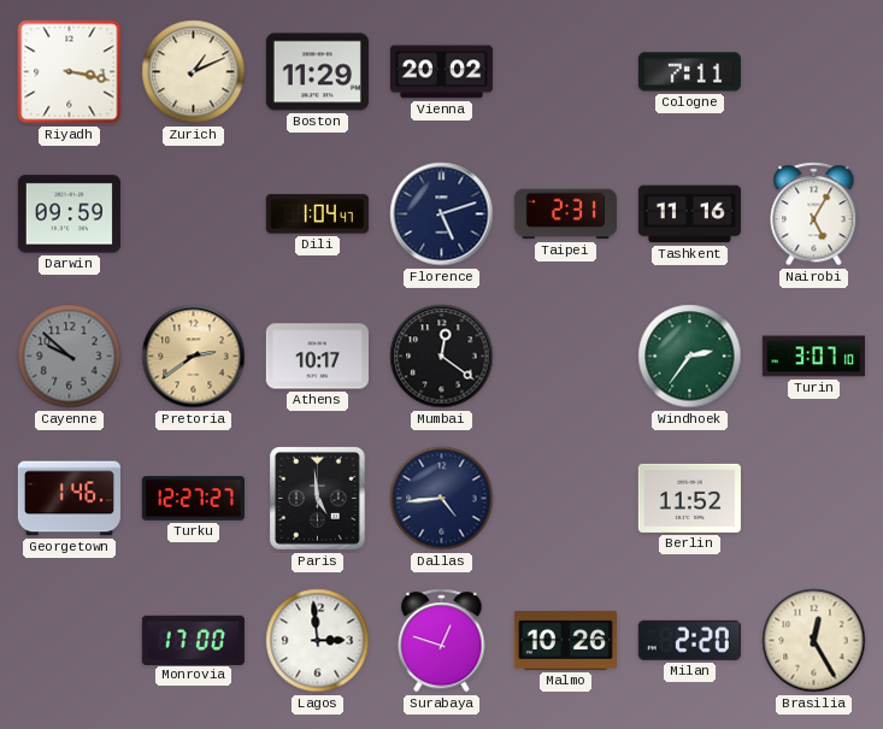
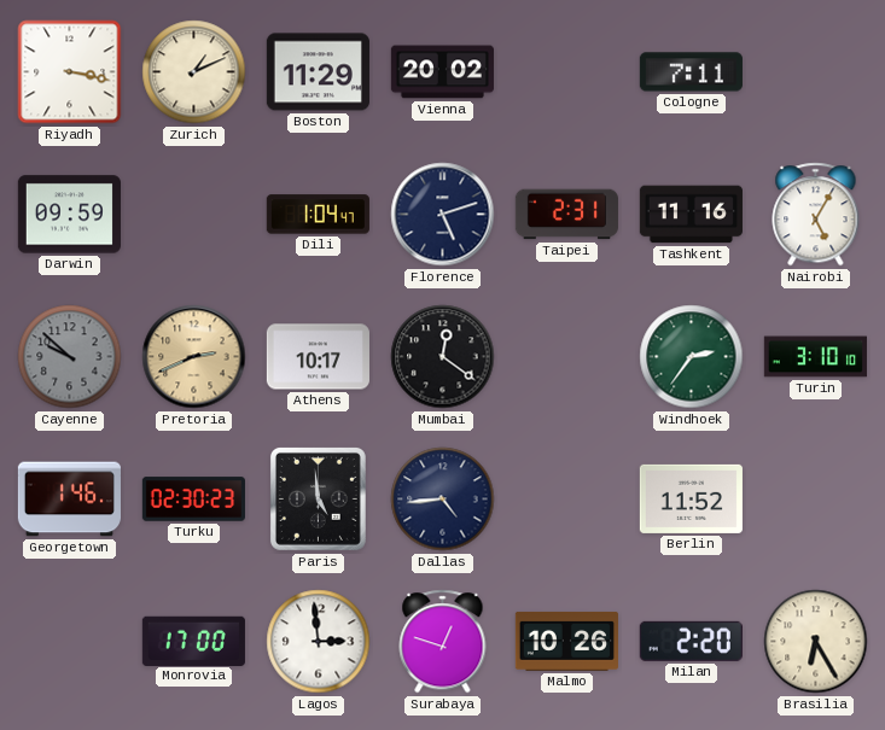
Pretoria: 2:39 -> 2:41
Turin: 3:07 -> 3:10
Turku: 12:27 -> 02:30
Brasilia: 12:25 -> 6:25
